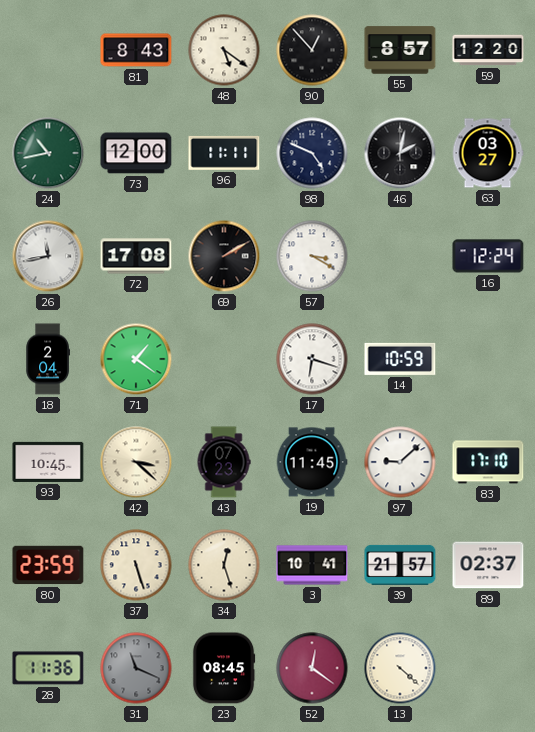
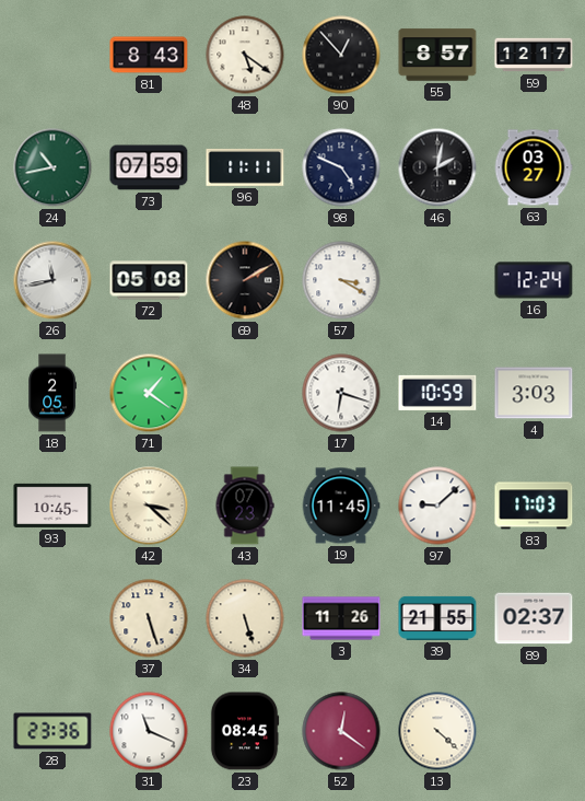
59: 12:20 -> 12:17
73: 12:00 -> 07:59
72: 17:08 -> 05:08
18: 2:04 -> 2:05
4: none -> 3:03
83: 17:10 -> 17:03
80: 23:59 -> none
34: 12:27 -> 5:27
3: 10:41 -> 11:26
39: 21:57 -> 21:55
28: 11:36 -> 23:36
31 dial: grey -> white
